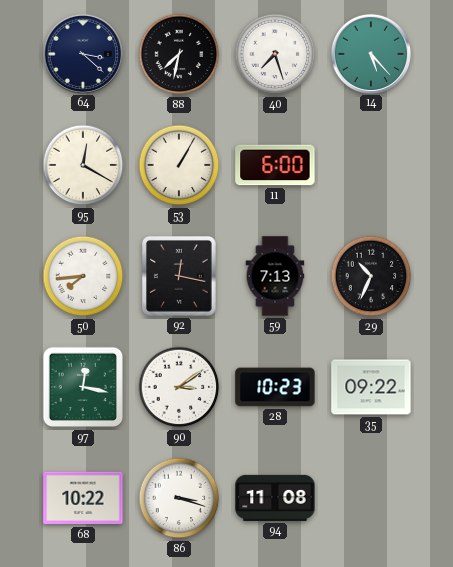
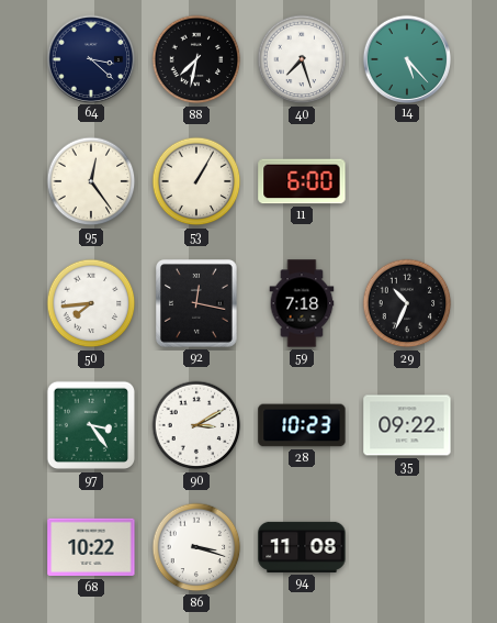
95: 12:20 -> 12:24
59: 7:13 -> 7:18
97: 12:17 -> 3:24
90: 3:09 -> 3:10
